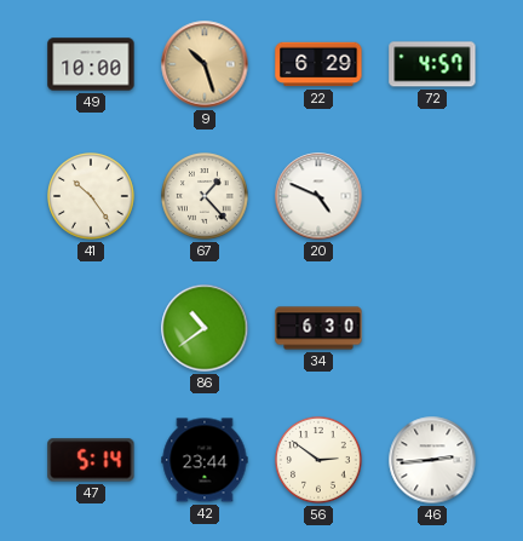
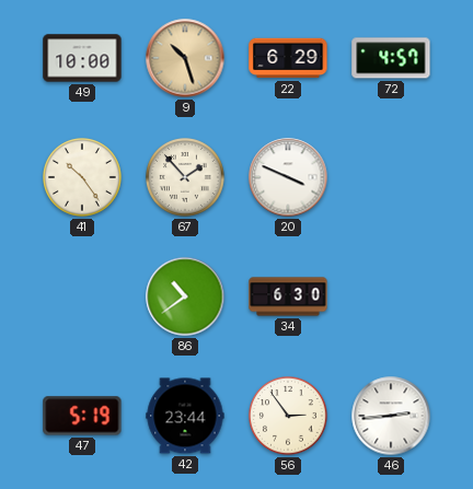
67: 1:23 -> 1:53
20: 4:49 -> 3:49
47: 5:14 -> 5:19
56: 2:51 -> 2:54
